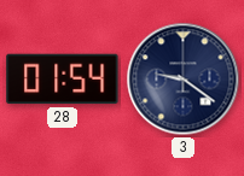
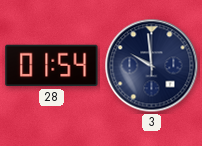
3: 9:21 -> 9:59
